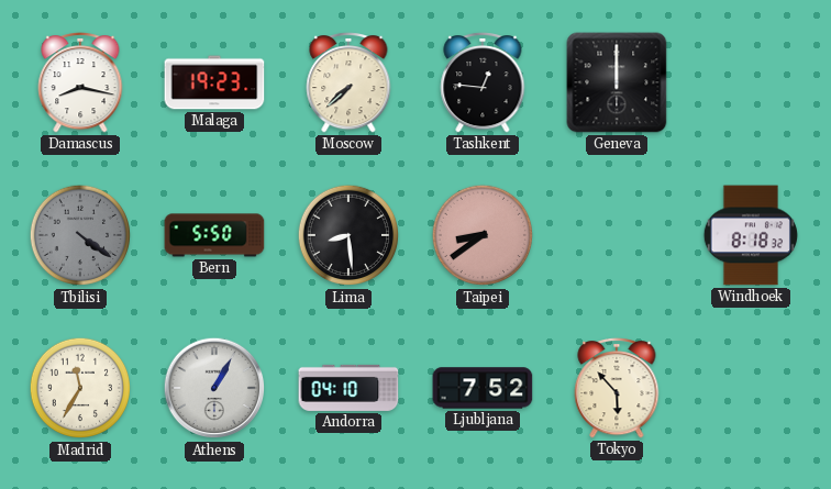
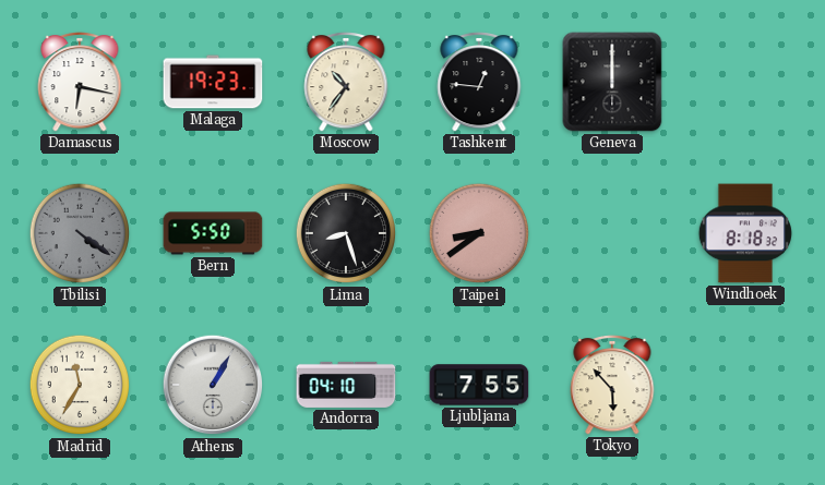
Damascus: 8:17 -> 6:17
Moscow: 7:38 -> 10:36
Lima: 8:29 -> 8:27
Ljubljana: 7:52 -> 7:55
